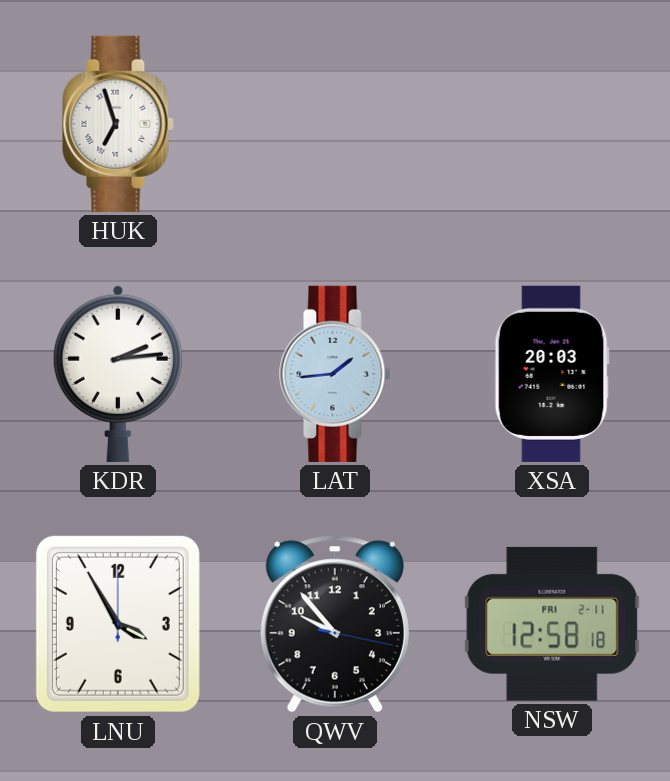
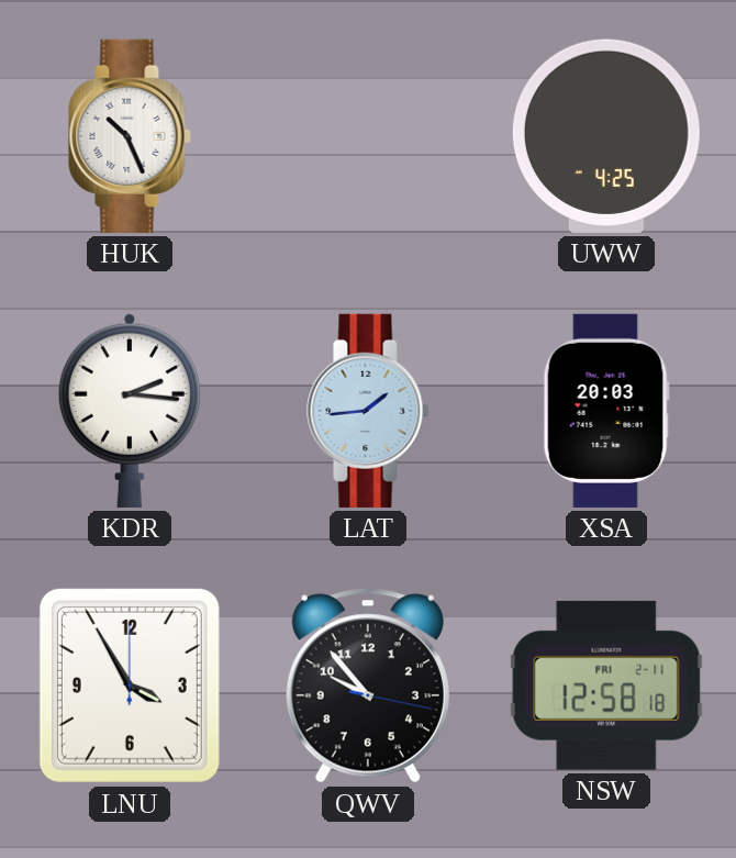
HUK: 6:57 -> 10:26
UWW: none -> 4:25
KDR: 2:14 -> 2:16
